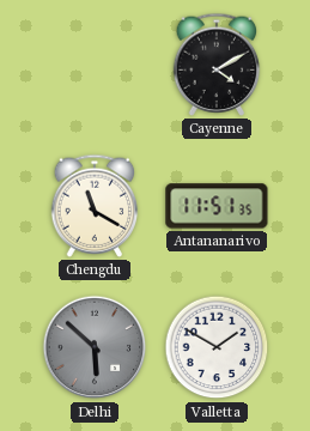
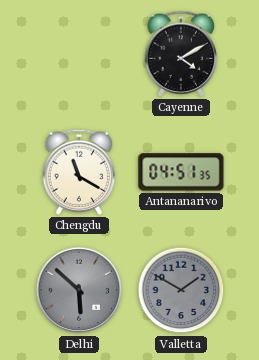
Antananarivo: 11:51 -> 04:51
Valletta dial: white -> grey
